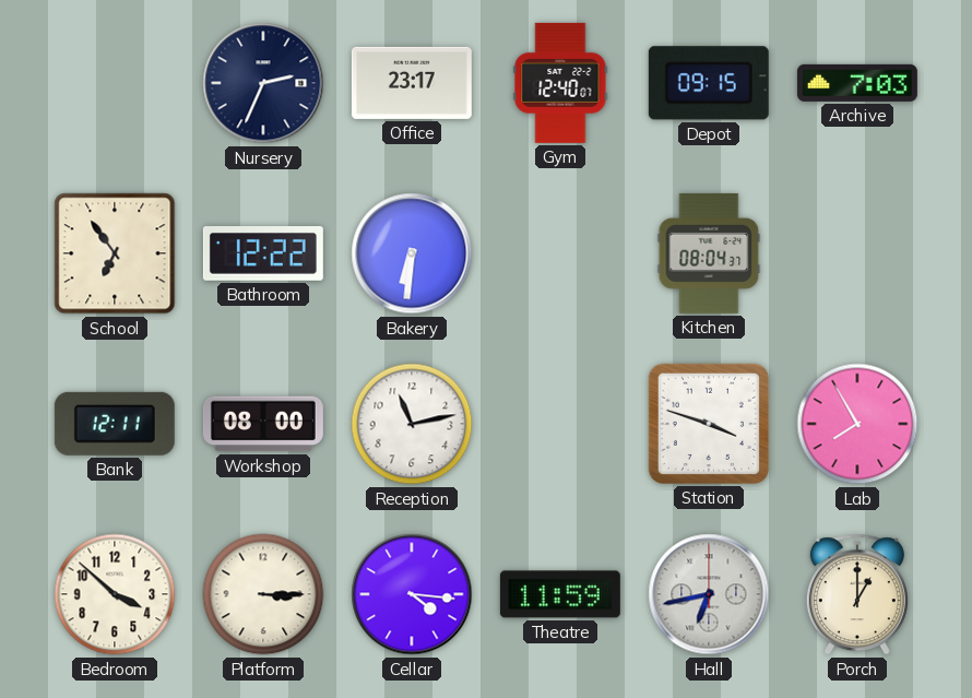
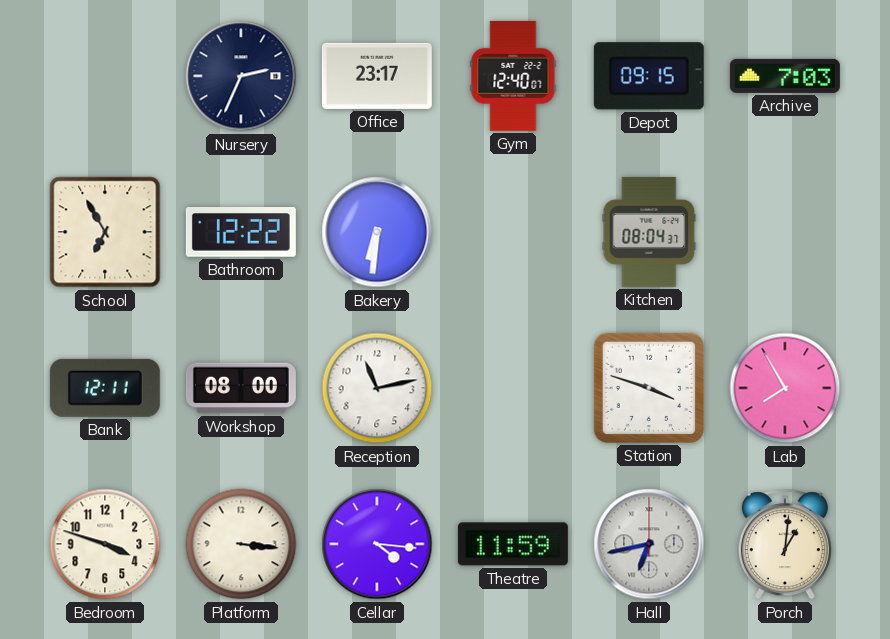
School: 6:54 -> 6:55
Bedroom: 3:52 -> 3:48
Platform: 3:15 -> 3:16
Porch: 1:00 -> 1:01
